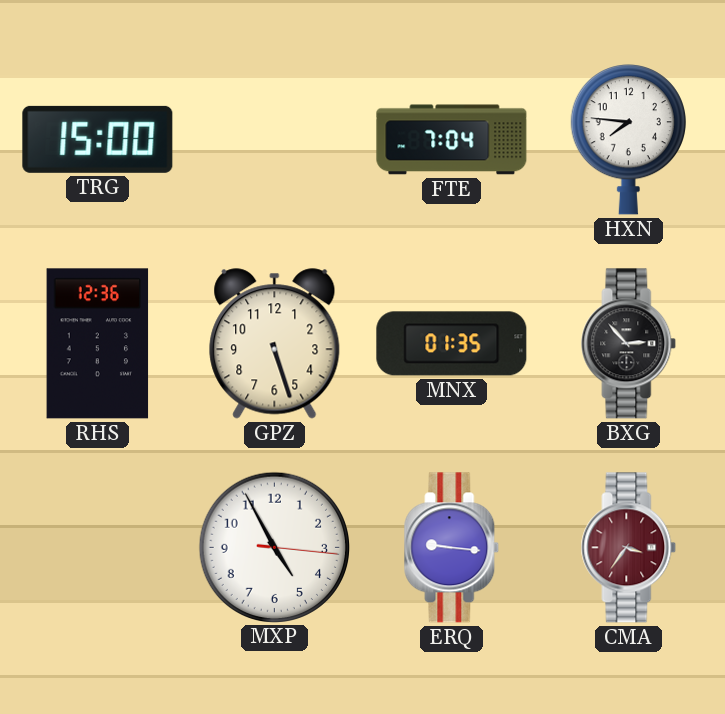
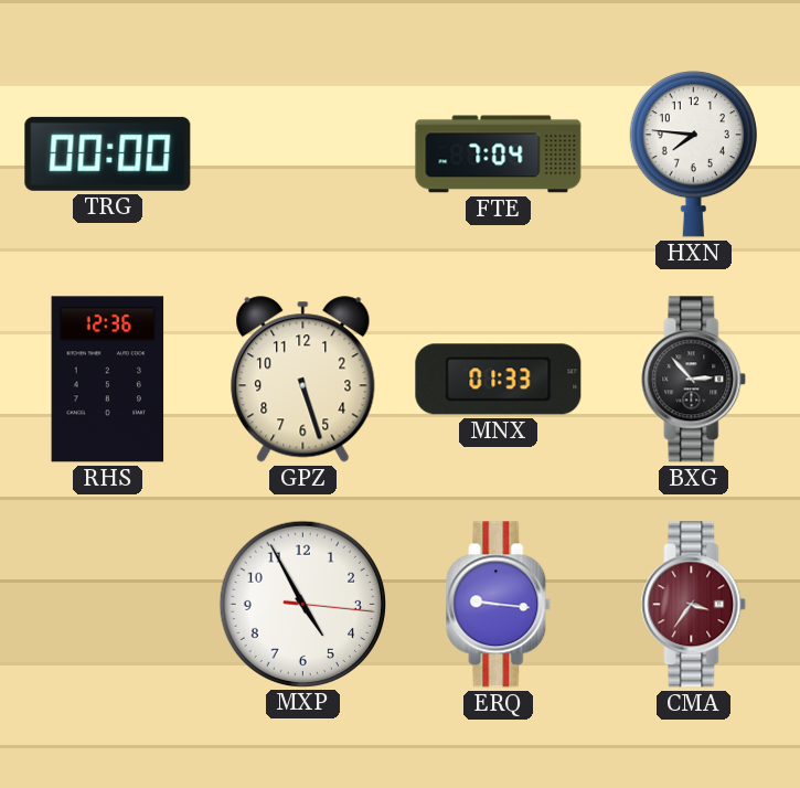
TRG: 15:00 -> 00:00
MNX: 01:35 -> 01:33
